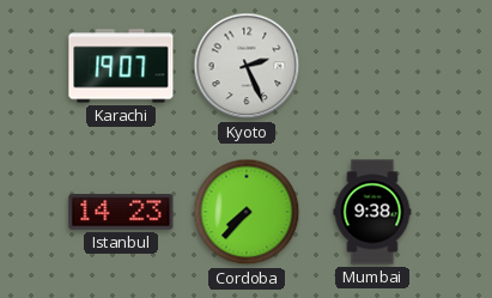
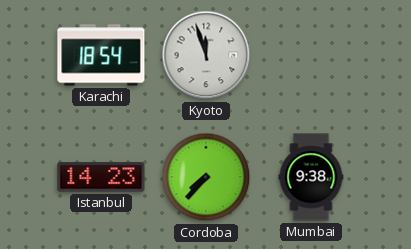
Karachi: 19:07 -> 18:54
Kyoto: 2:26 -> 11:57
